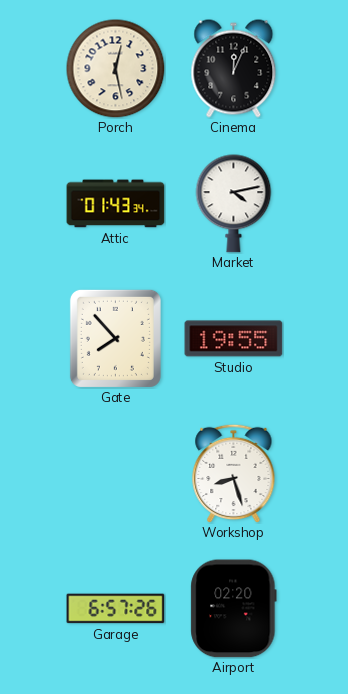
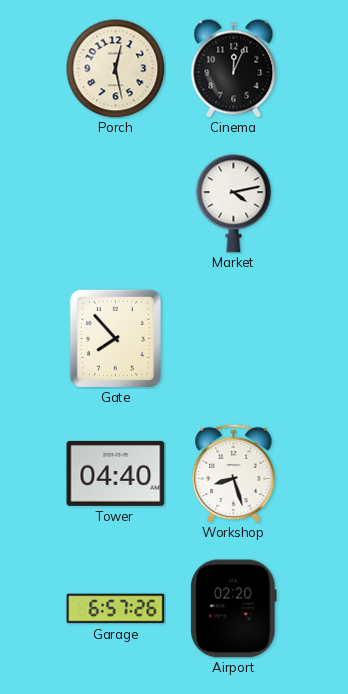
Attic: 01:43 -> none
Studio: 19:55 -> none
Tower: none -> 04:40
